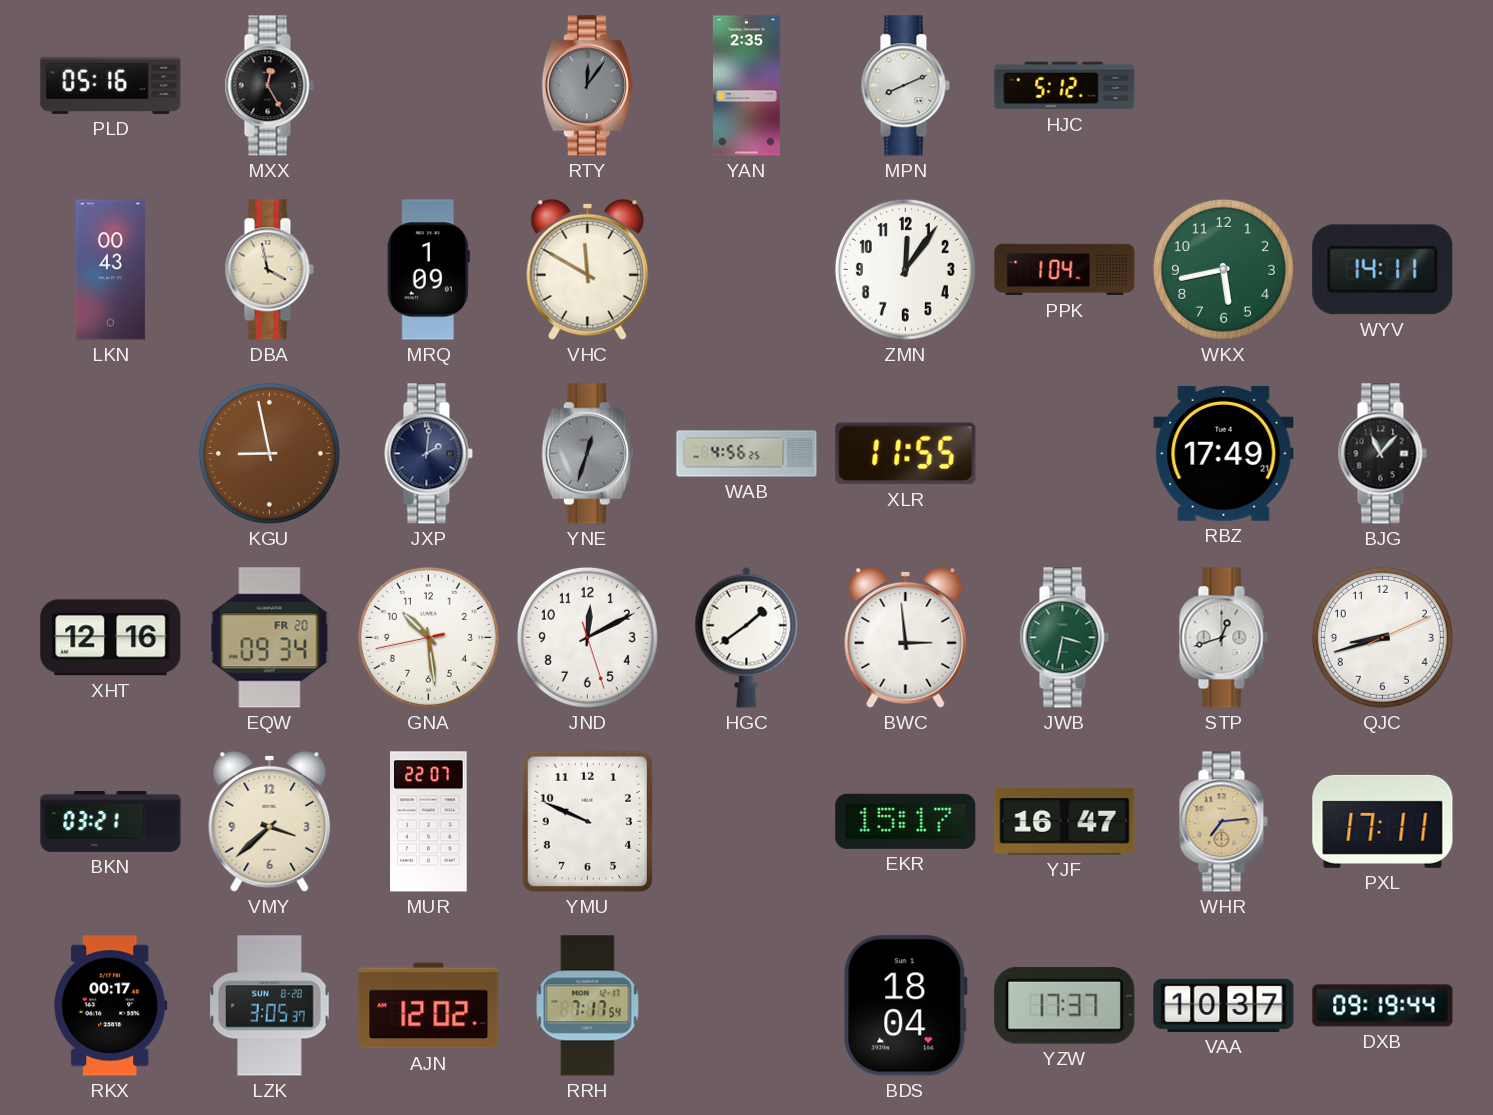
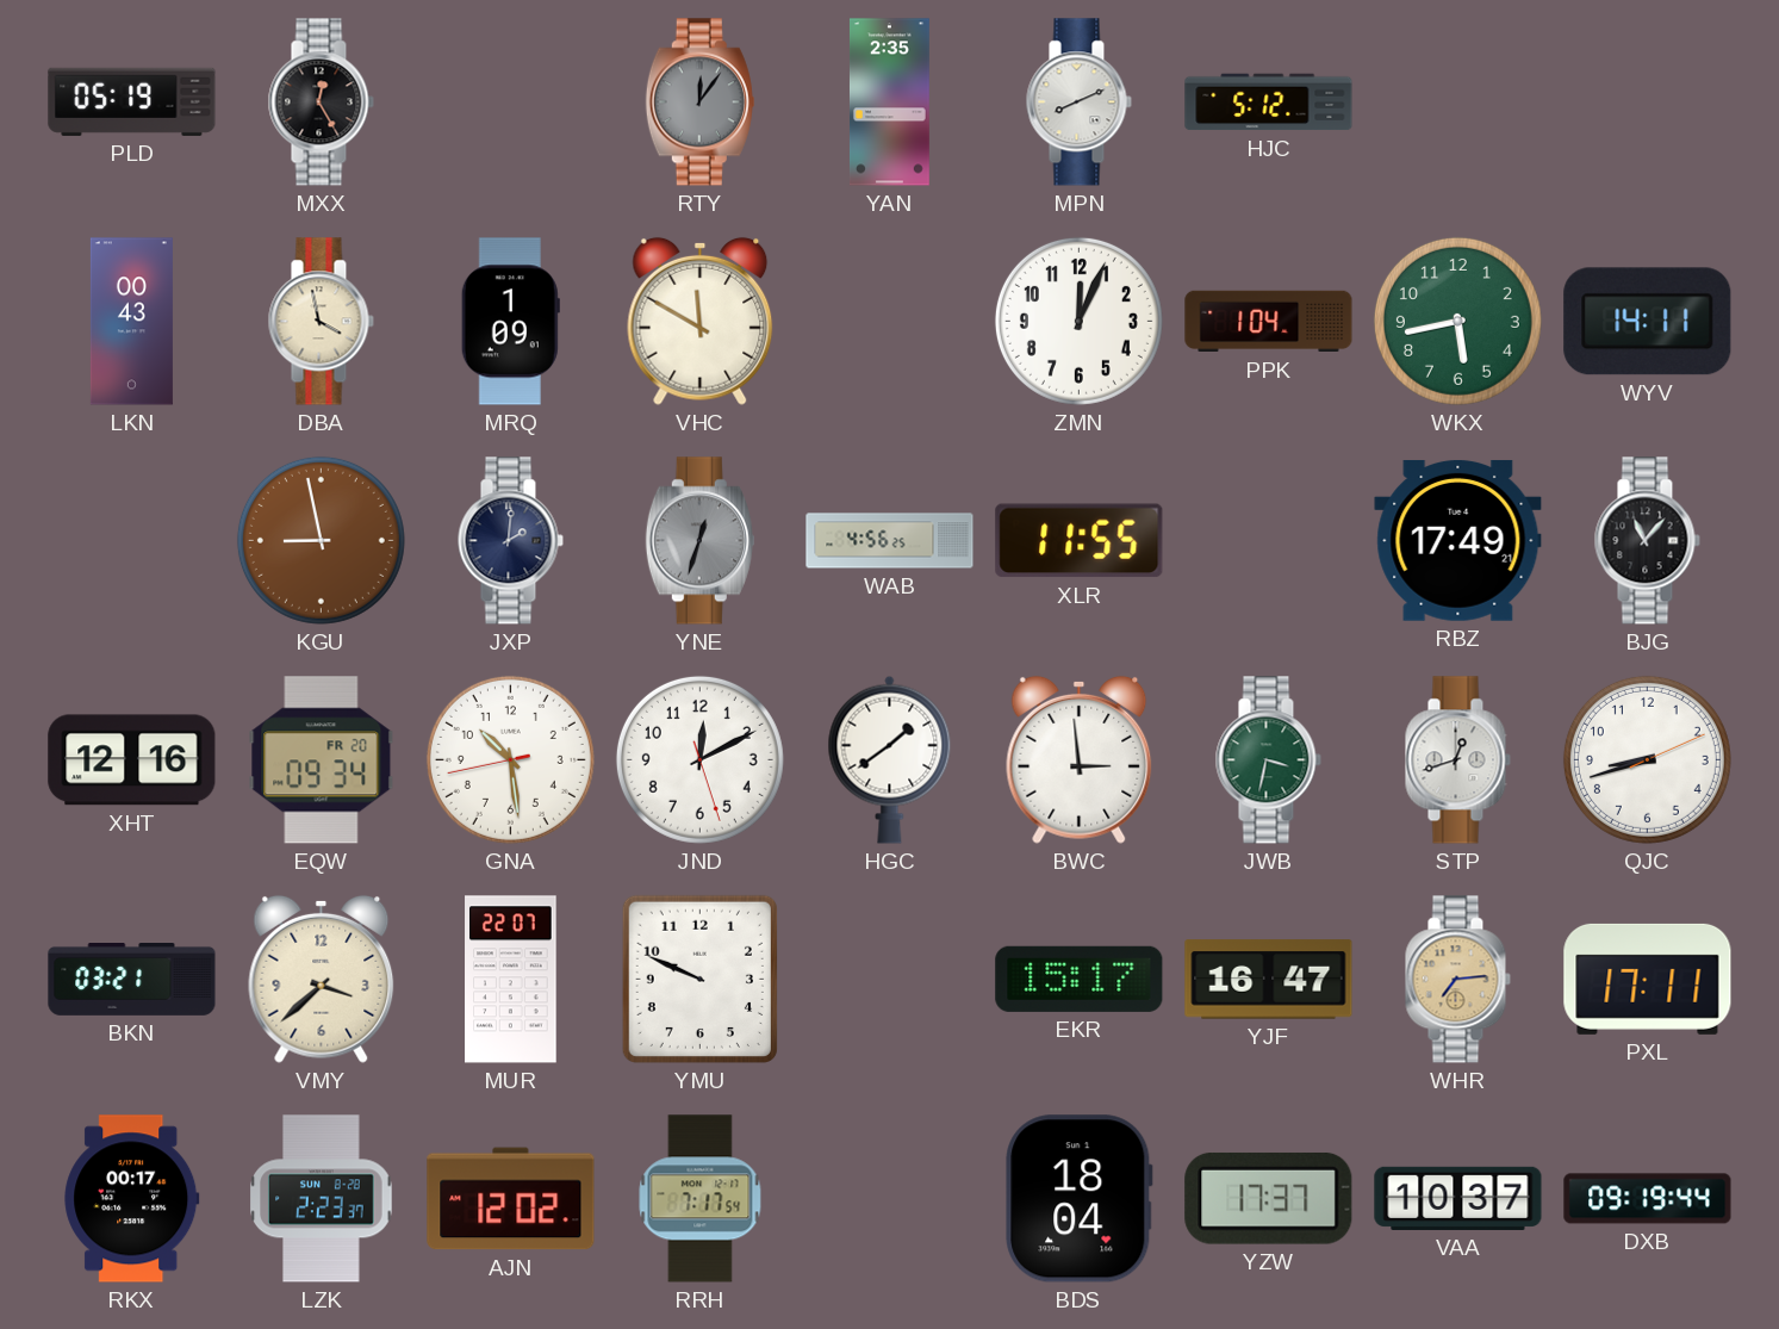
PLD: 05:16 -> 05:19
ZMN: 12:06 -> 12:04
LZK: 3:05 -> 2:23
